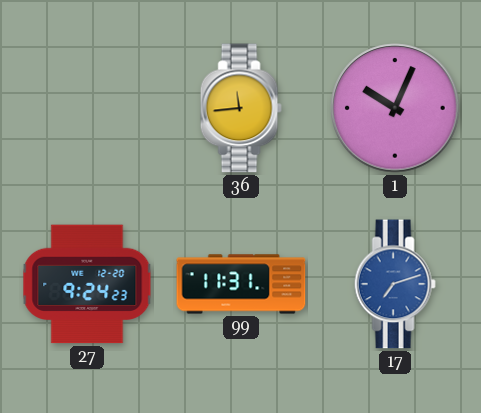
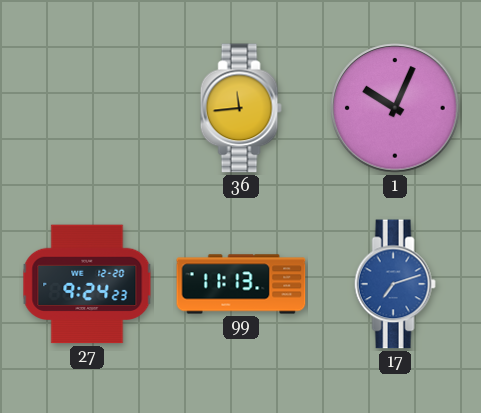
99: 11:31 -> 11:13
